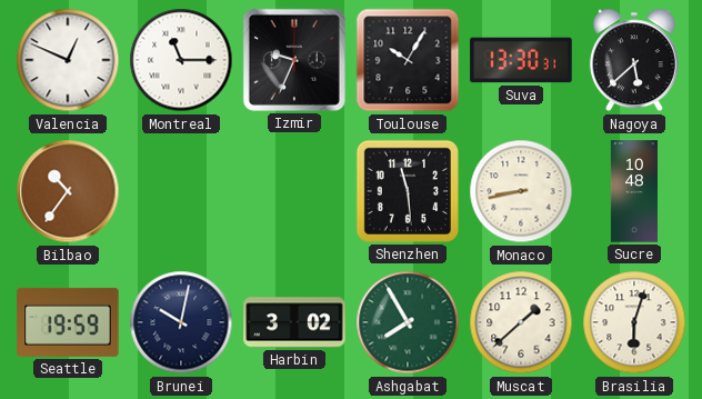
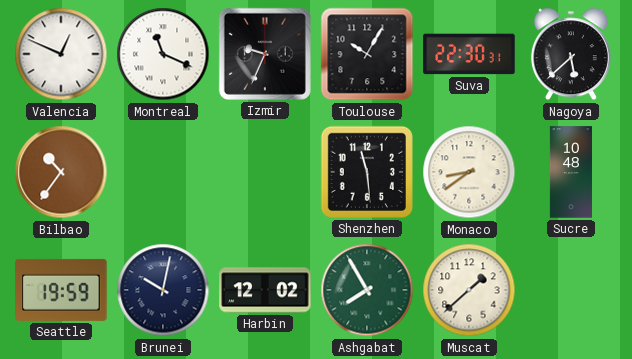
Montreal: 11:15 -> 11:19
Suva: 13:30 -> 22:30
Monaco: 8:43 -> 8:39
Harbin: 3:02 -> 12:02
Brasilia: 6:03 -> none
